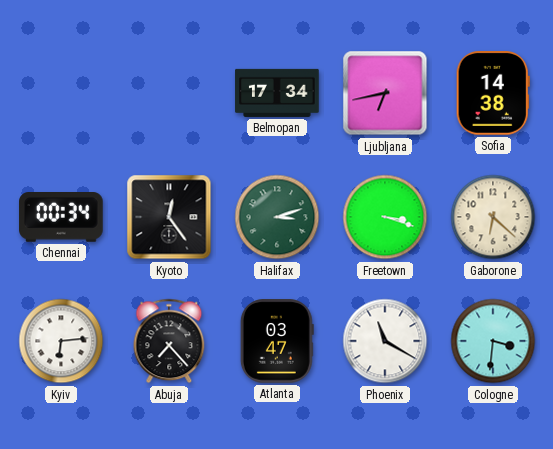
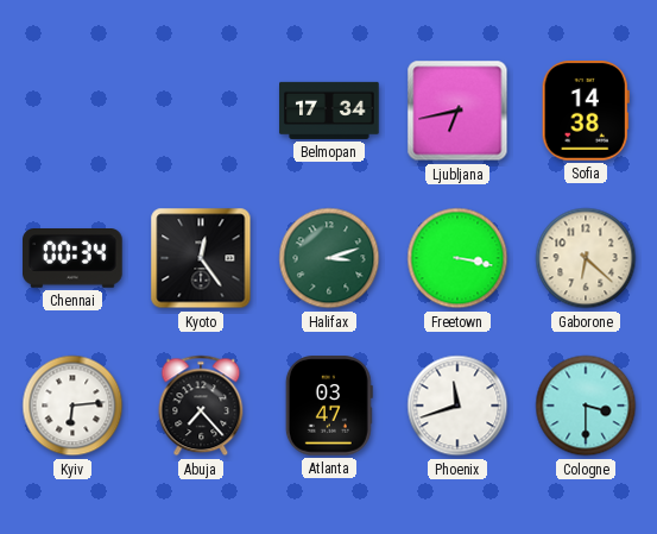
Freetown: 3:18 -> 3:17
Phoenix: 11:20 -> 11:42
Cologne: 3:31 -> 3:30
